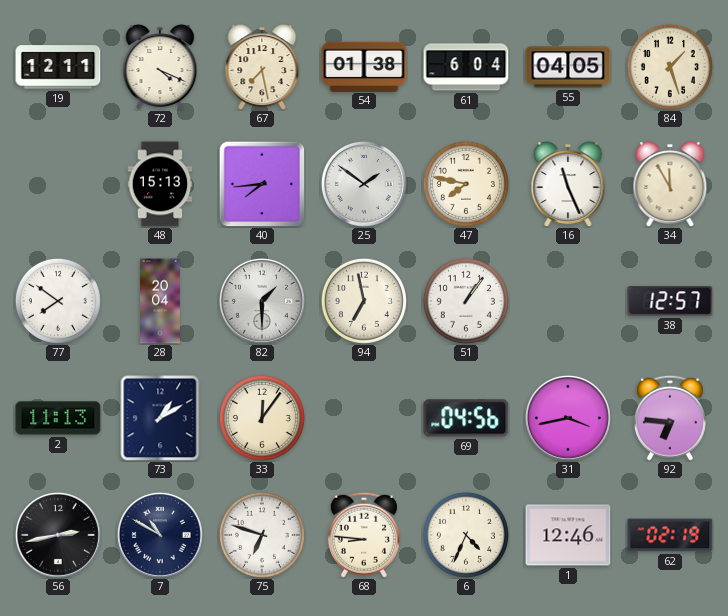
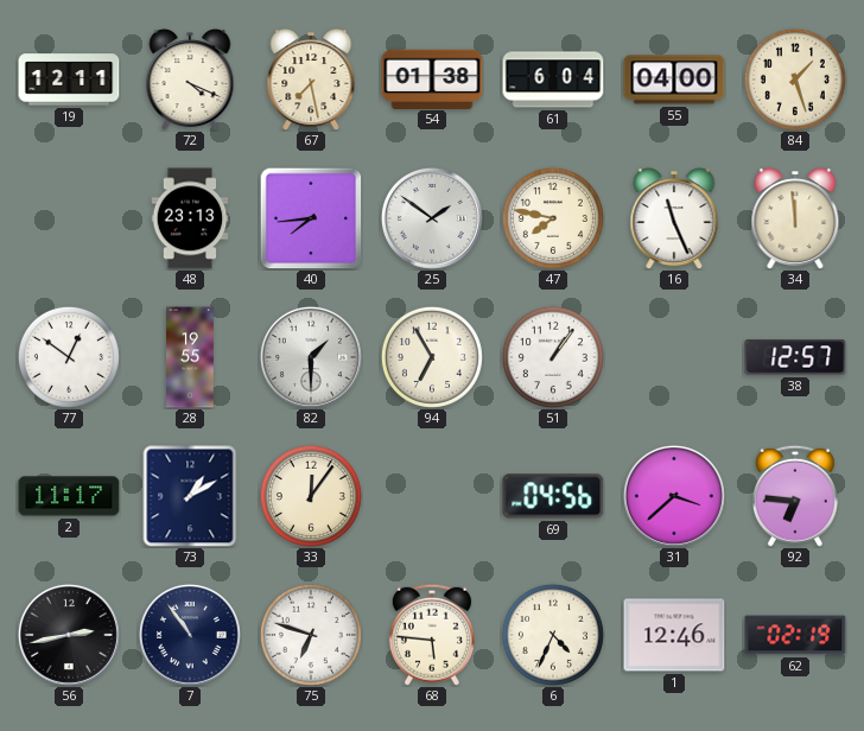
55: 04:05 -> 04:00
48: 15:13 -> 23:13
34: 11:55 -> 11:59
77: 7:51 -> 12:51
28: 20:04 -> 19:55
94: 6:58 -> 6:55
2: 11:13 -> 11:17
31: 3:43 -> 3:38
7: 10:50 -> 10:54
68: 8:46 -> 5:46
